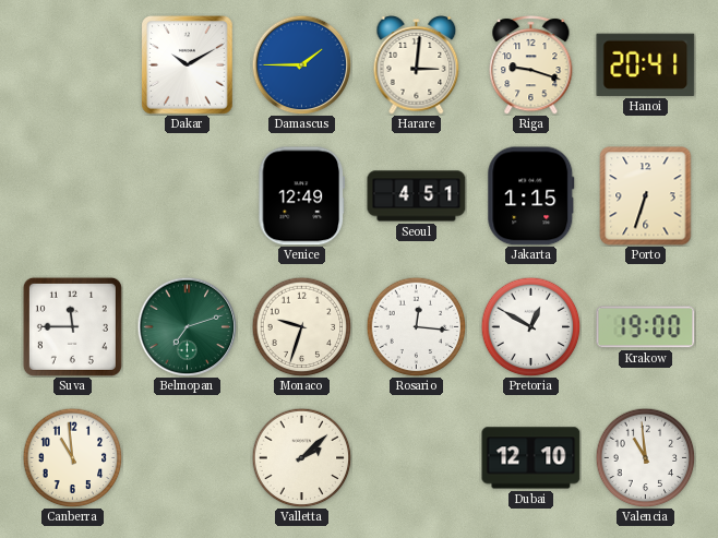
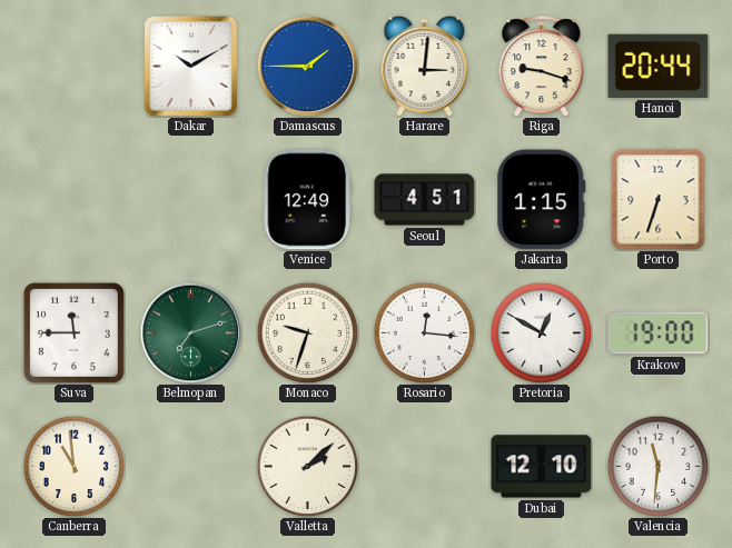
Hanoi: 20:41 -> 20:44
Valencia: 10:59 -> 11:31
